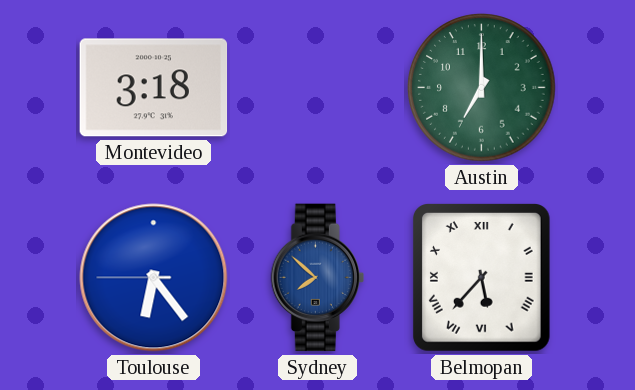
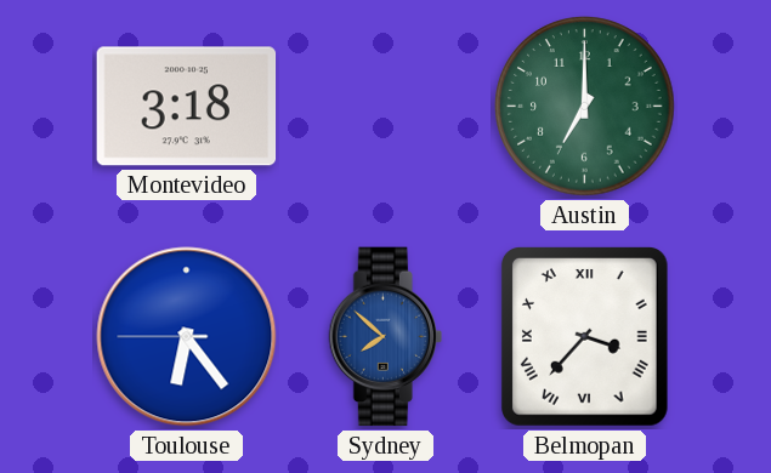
Belmopan: 5:37 -> 3:37
